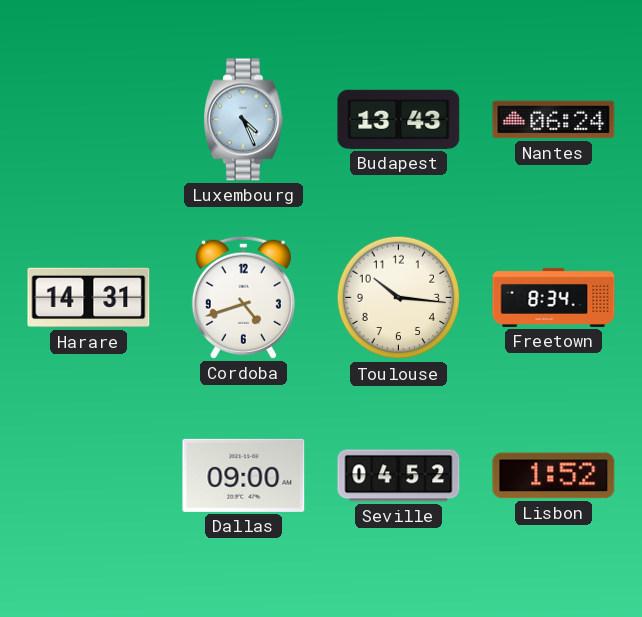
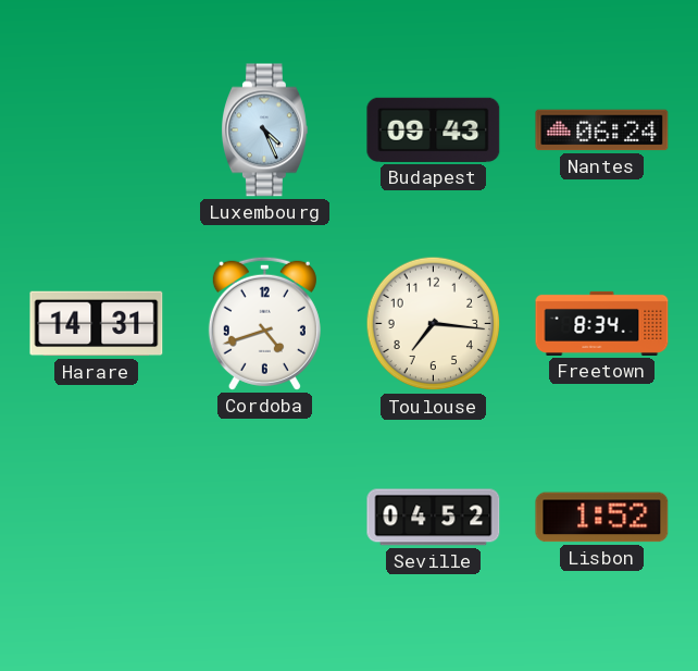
Budapest: 13:43 -> 09:43
Toulouse: 10:16 -> 7:16
Dallas: 09:00 -> none
